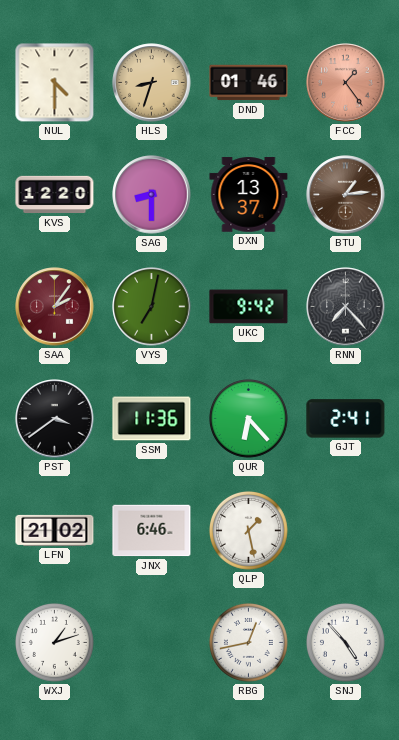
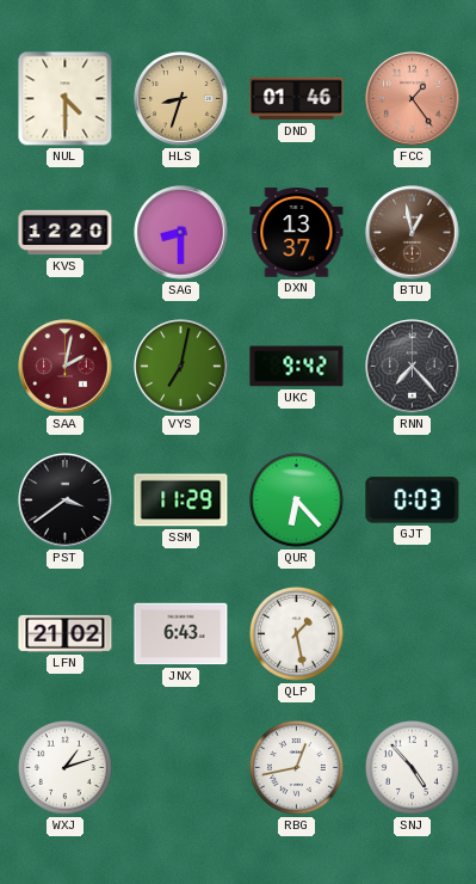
BTU: 1:14 -> 12:58
SAA: 2:06 -> 2:02
SSM: 11:36 -> 11:29
GJT: 2:41 -> 0:03
JNX: 6:46 -> 6:43
